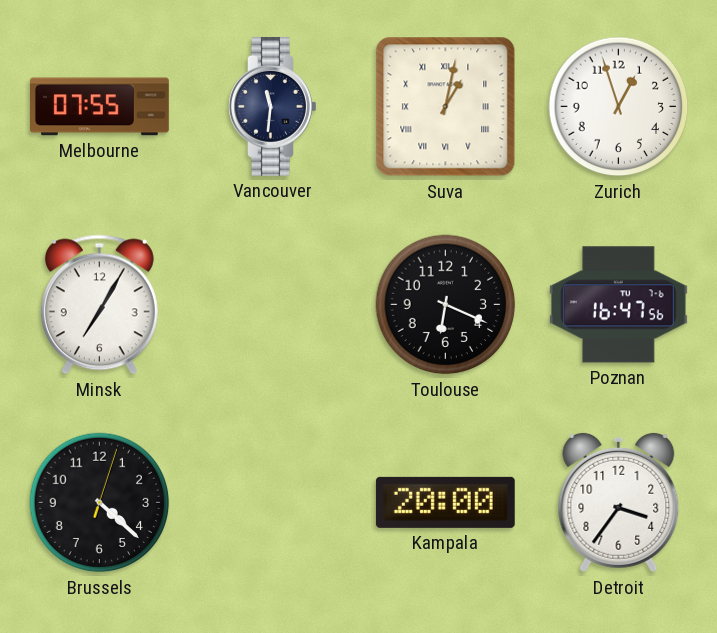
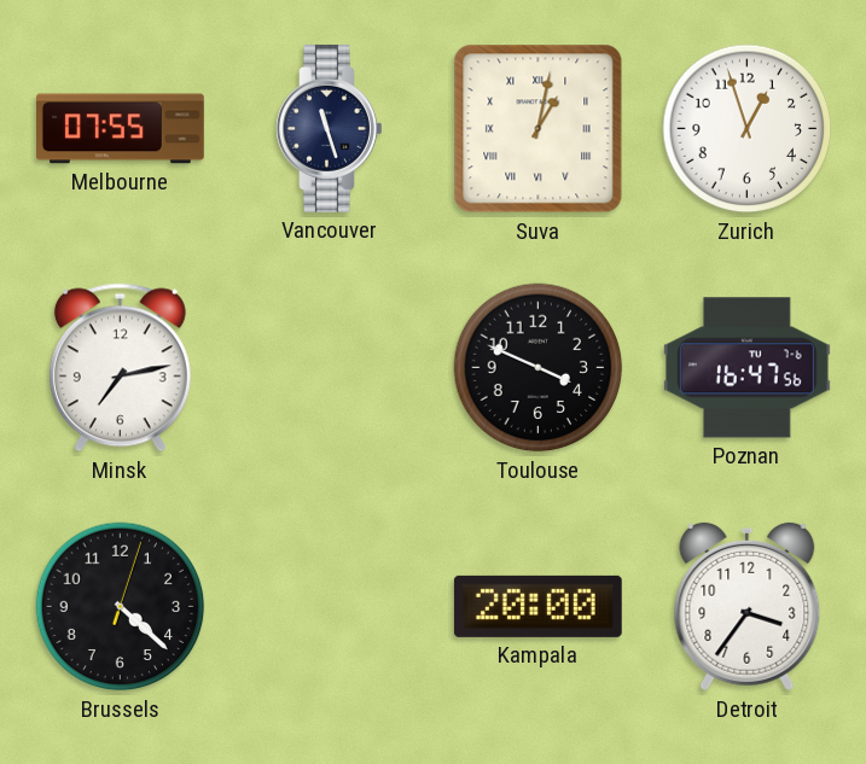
Vancouver: 11:31 -> 11:27
Minsk: 7:05 -> 7:13
Toulouse: 6:19 -> 3:49
